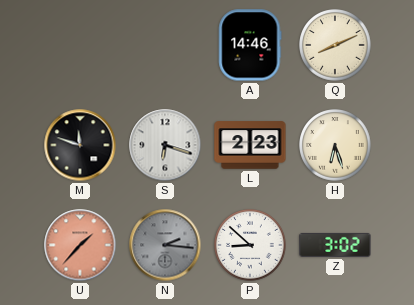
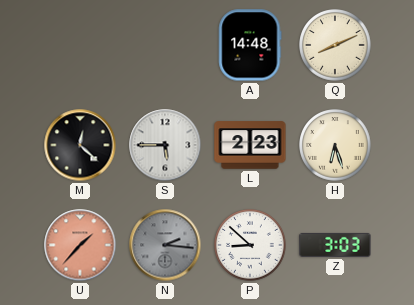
A: 14:46 -> 14:48
M: 11:48 -> 12:22
S: 6:18 -> 5:45
Z: 3:02 -> 3:03
